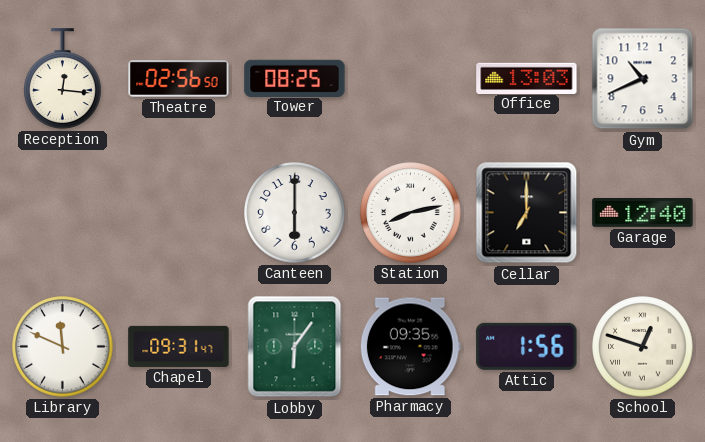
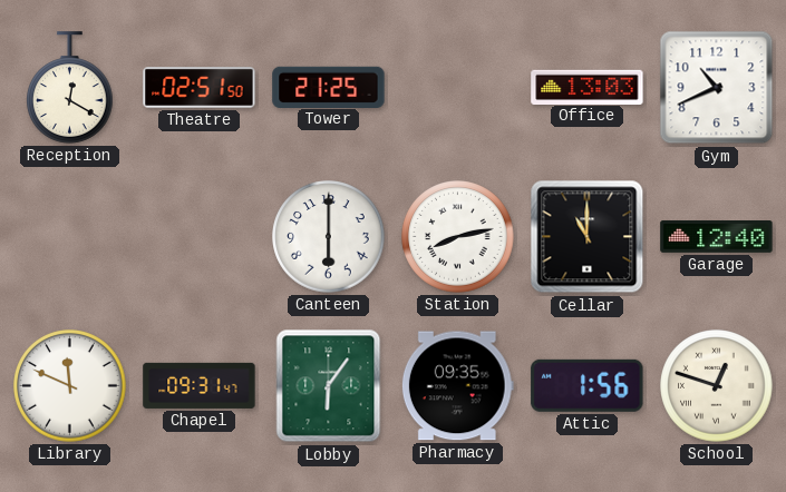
Reception: 12:16 -> 12:20
Theatre: 02:56 -> 02:51
Tower: 08:25 -> 21:25
Cellar: 7:00 -> 11:00
